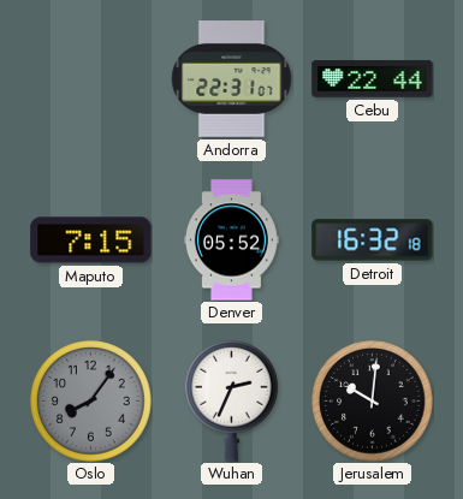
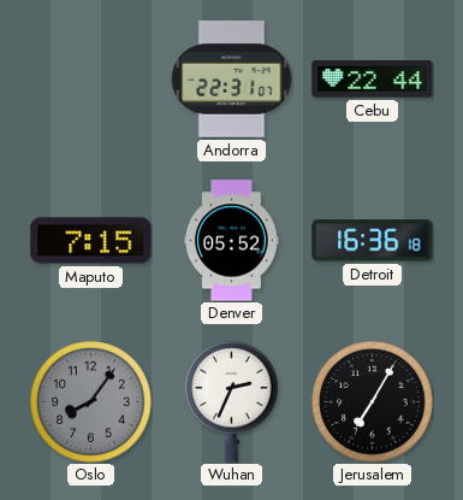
Detroit: 16:32 -> 16:36
Jerusalem: 10:01 -> 7:05
